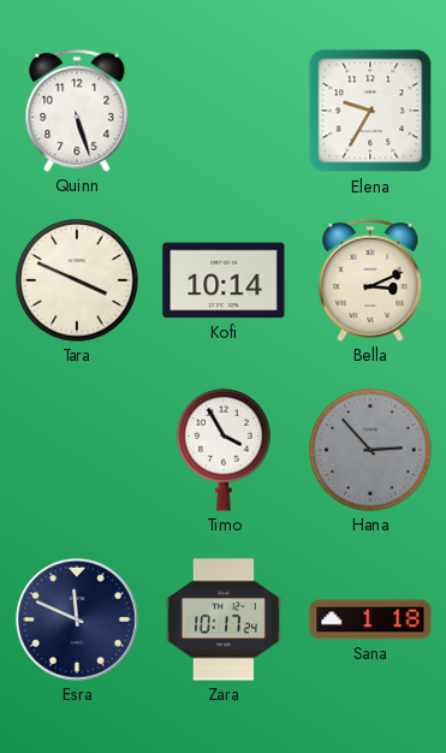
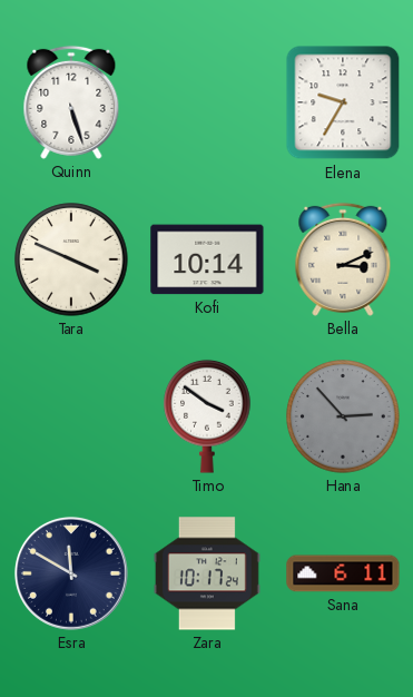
Timo: 3:55 -> 3:51
Esra: 11:49 -> 11:50
Sana: 1:18 -> 6:11
